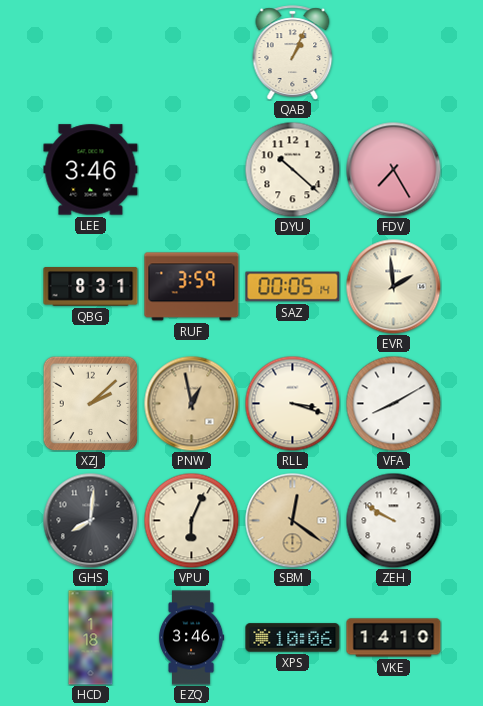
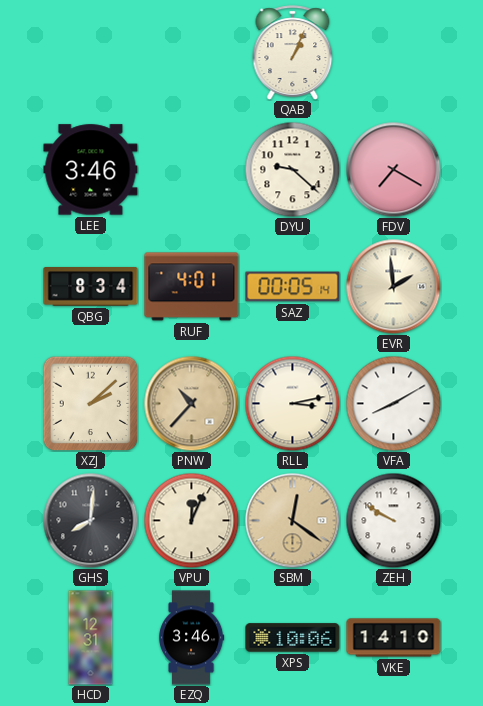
DYU: 10:22 -> 9:22
FDV: 7:25 -> 7:20
QBG: 8:31 -> 8:34
RUF: 3:59 -> 4:01
PNW: 12:58 -> 10:37
RLL: 3:18 -> 3:13
VPU: 6:04 -> 12:04
HCD: 1:18 -> 12:31
